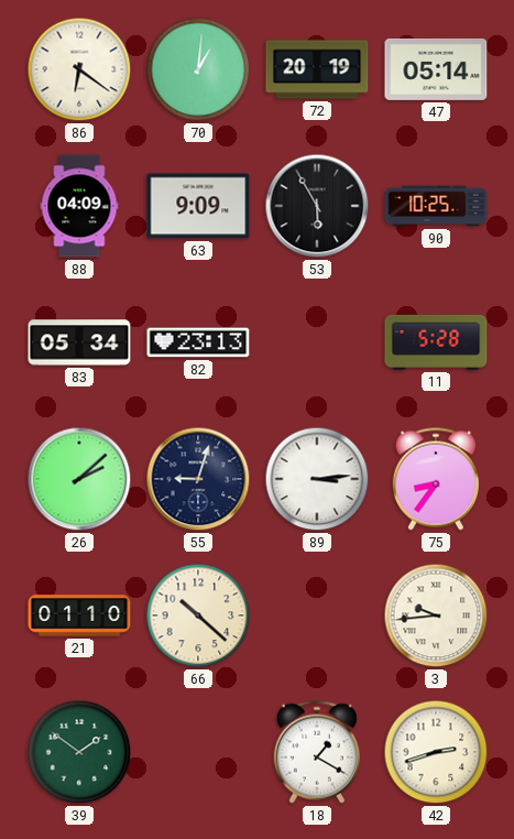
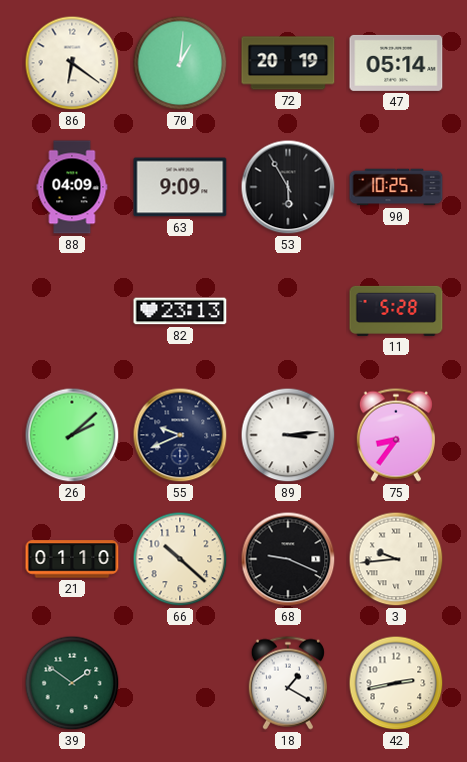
83: 05:34 -> none
55: 9:03 -> 9:41
68: none -> 9:19
42: 2:42 -> 2:43
